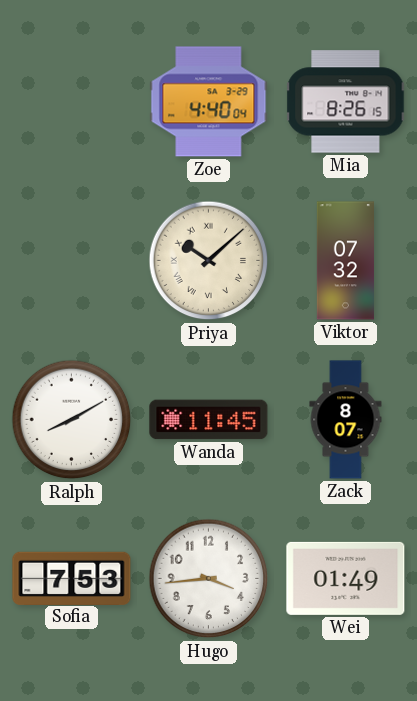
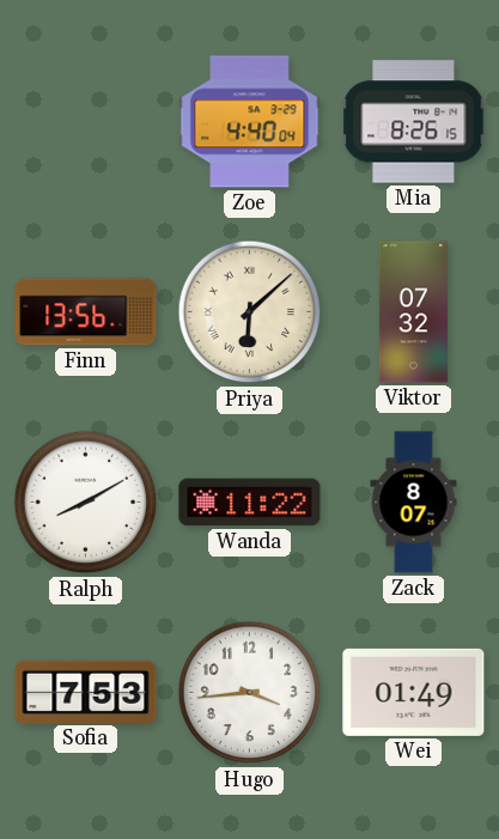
Finn: none -> 13:56
Priya: 10:08 -> 6:08
Wanda: 11:45 -> 11:22
